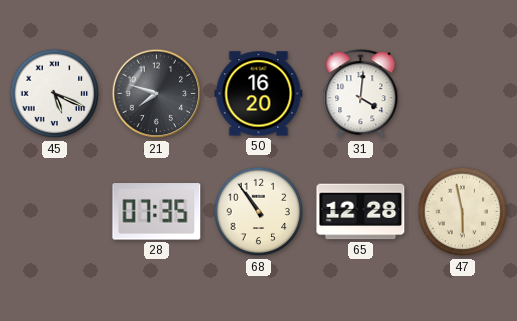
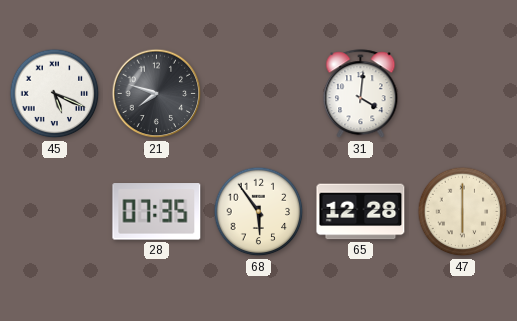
50: 16:20 -> none
68: 10:54 -> 5:54
47: 5:58 -> 6:00
